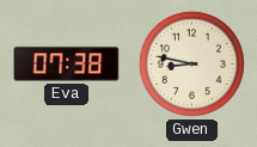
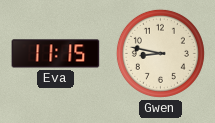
Eva: 07:38 -> 11:15
